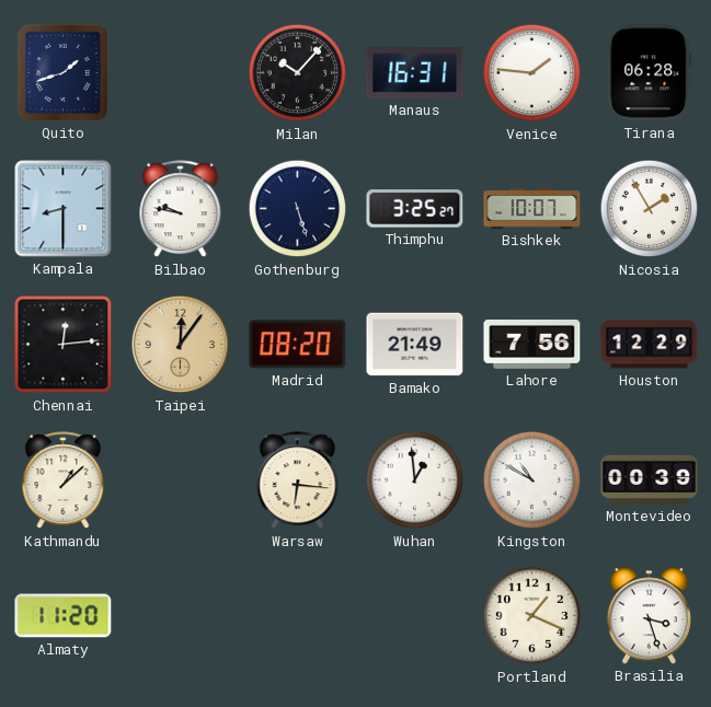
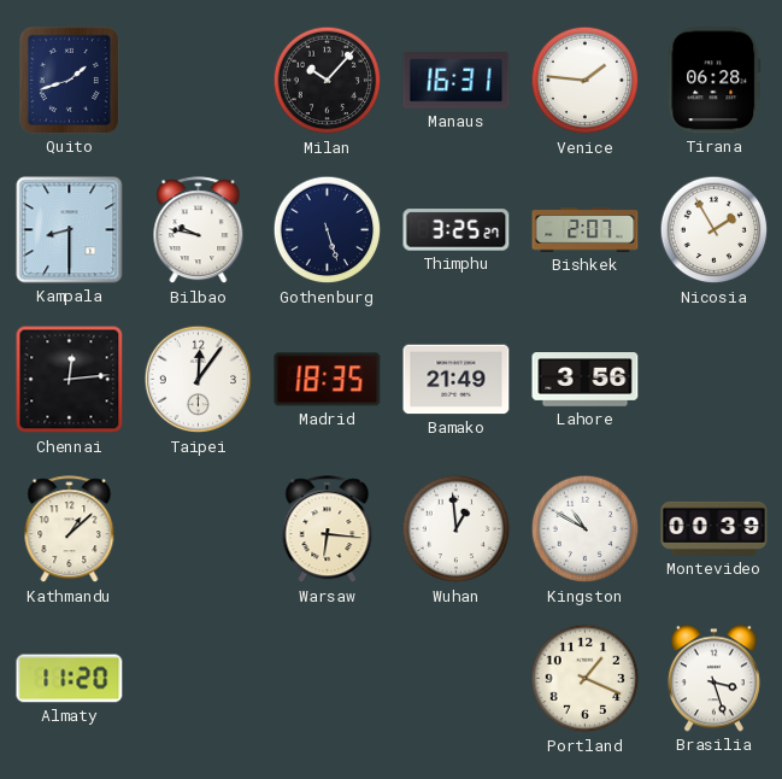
Bishkek: 10:07 -> 2:07
Taipei dial: champagne -> white
Madrid: 08:20 -> 18:35
Lahore: 7:56 -> 3:56
Houston: 12:29 -> none
